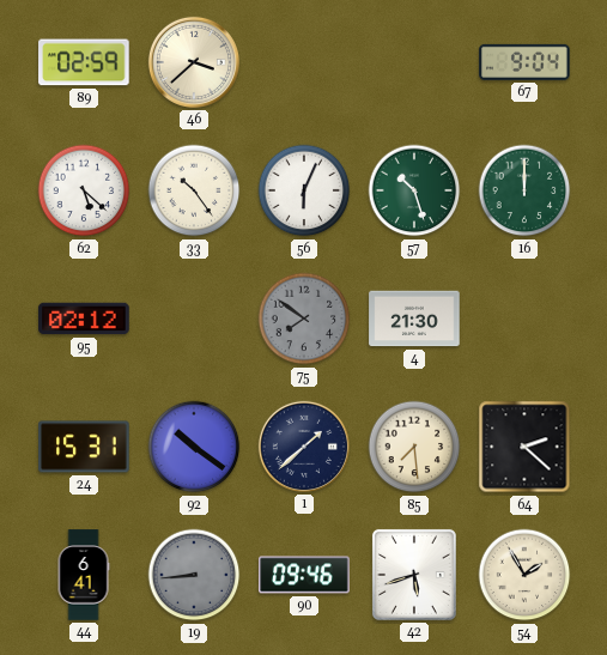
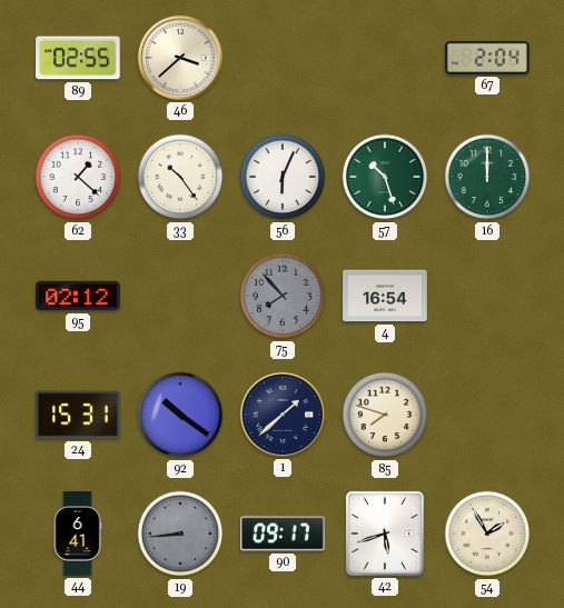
89: 02:59 -> 02:55
67: 9:04 -> 2:04
62: 5:22 -> 1:22
75: 7:51 -> 7:53
4: 21:30 -> 16:54
85: 7:29 -> 7:48
64: 2:22 -> none
90: 09:46 -> 09:17
